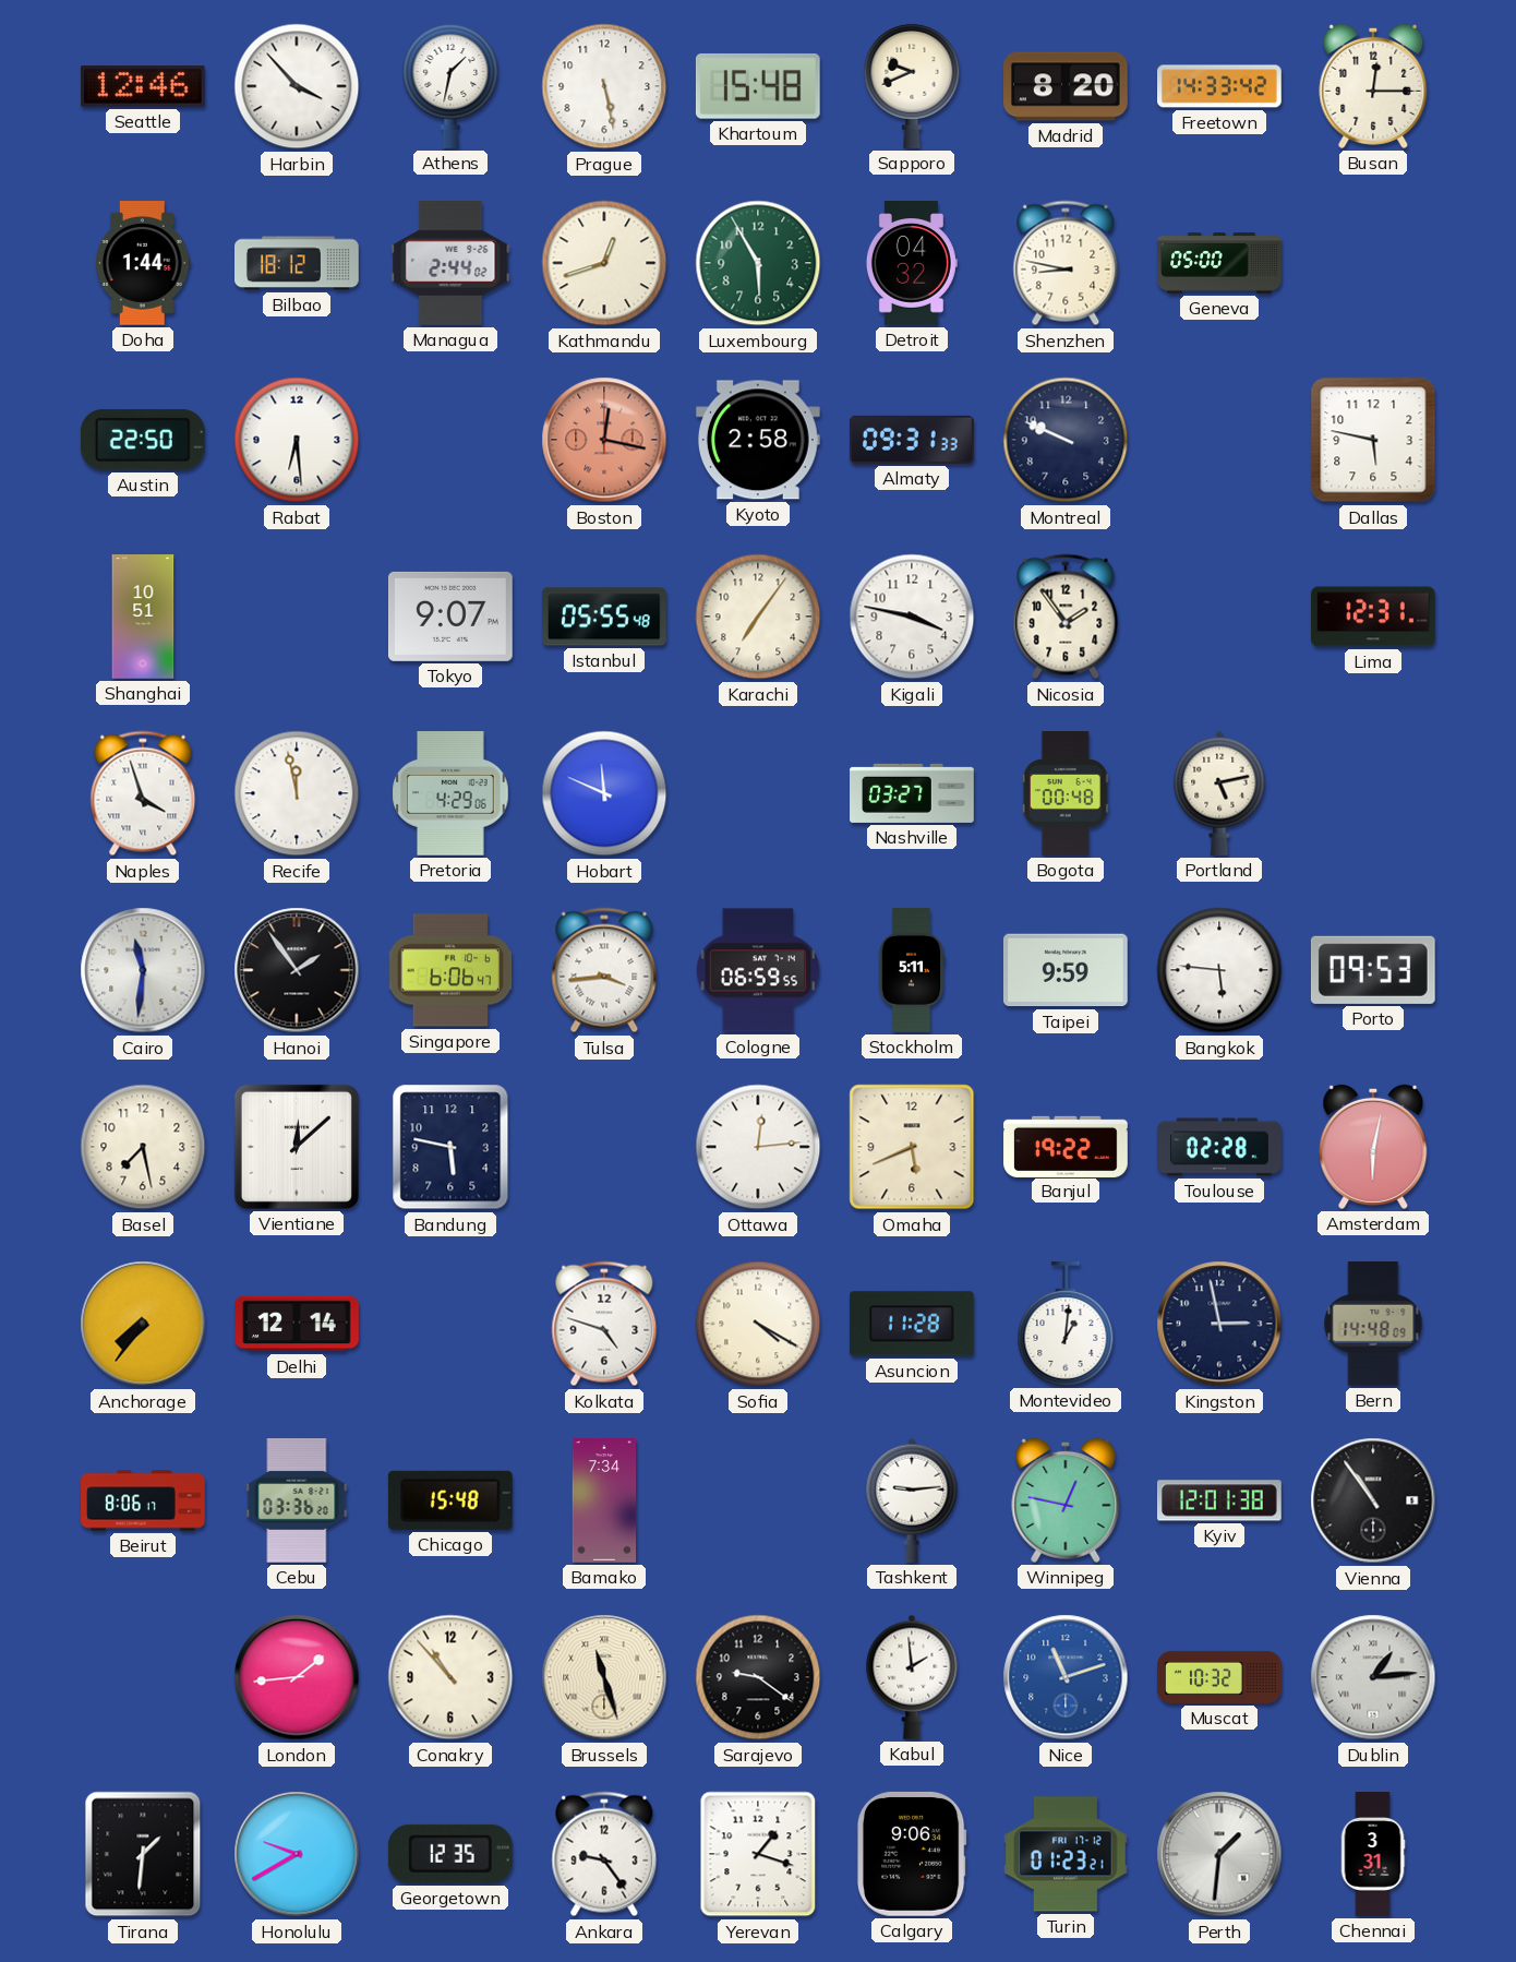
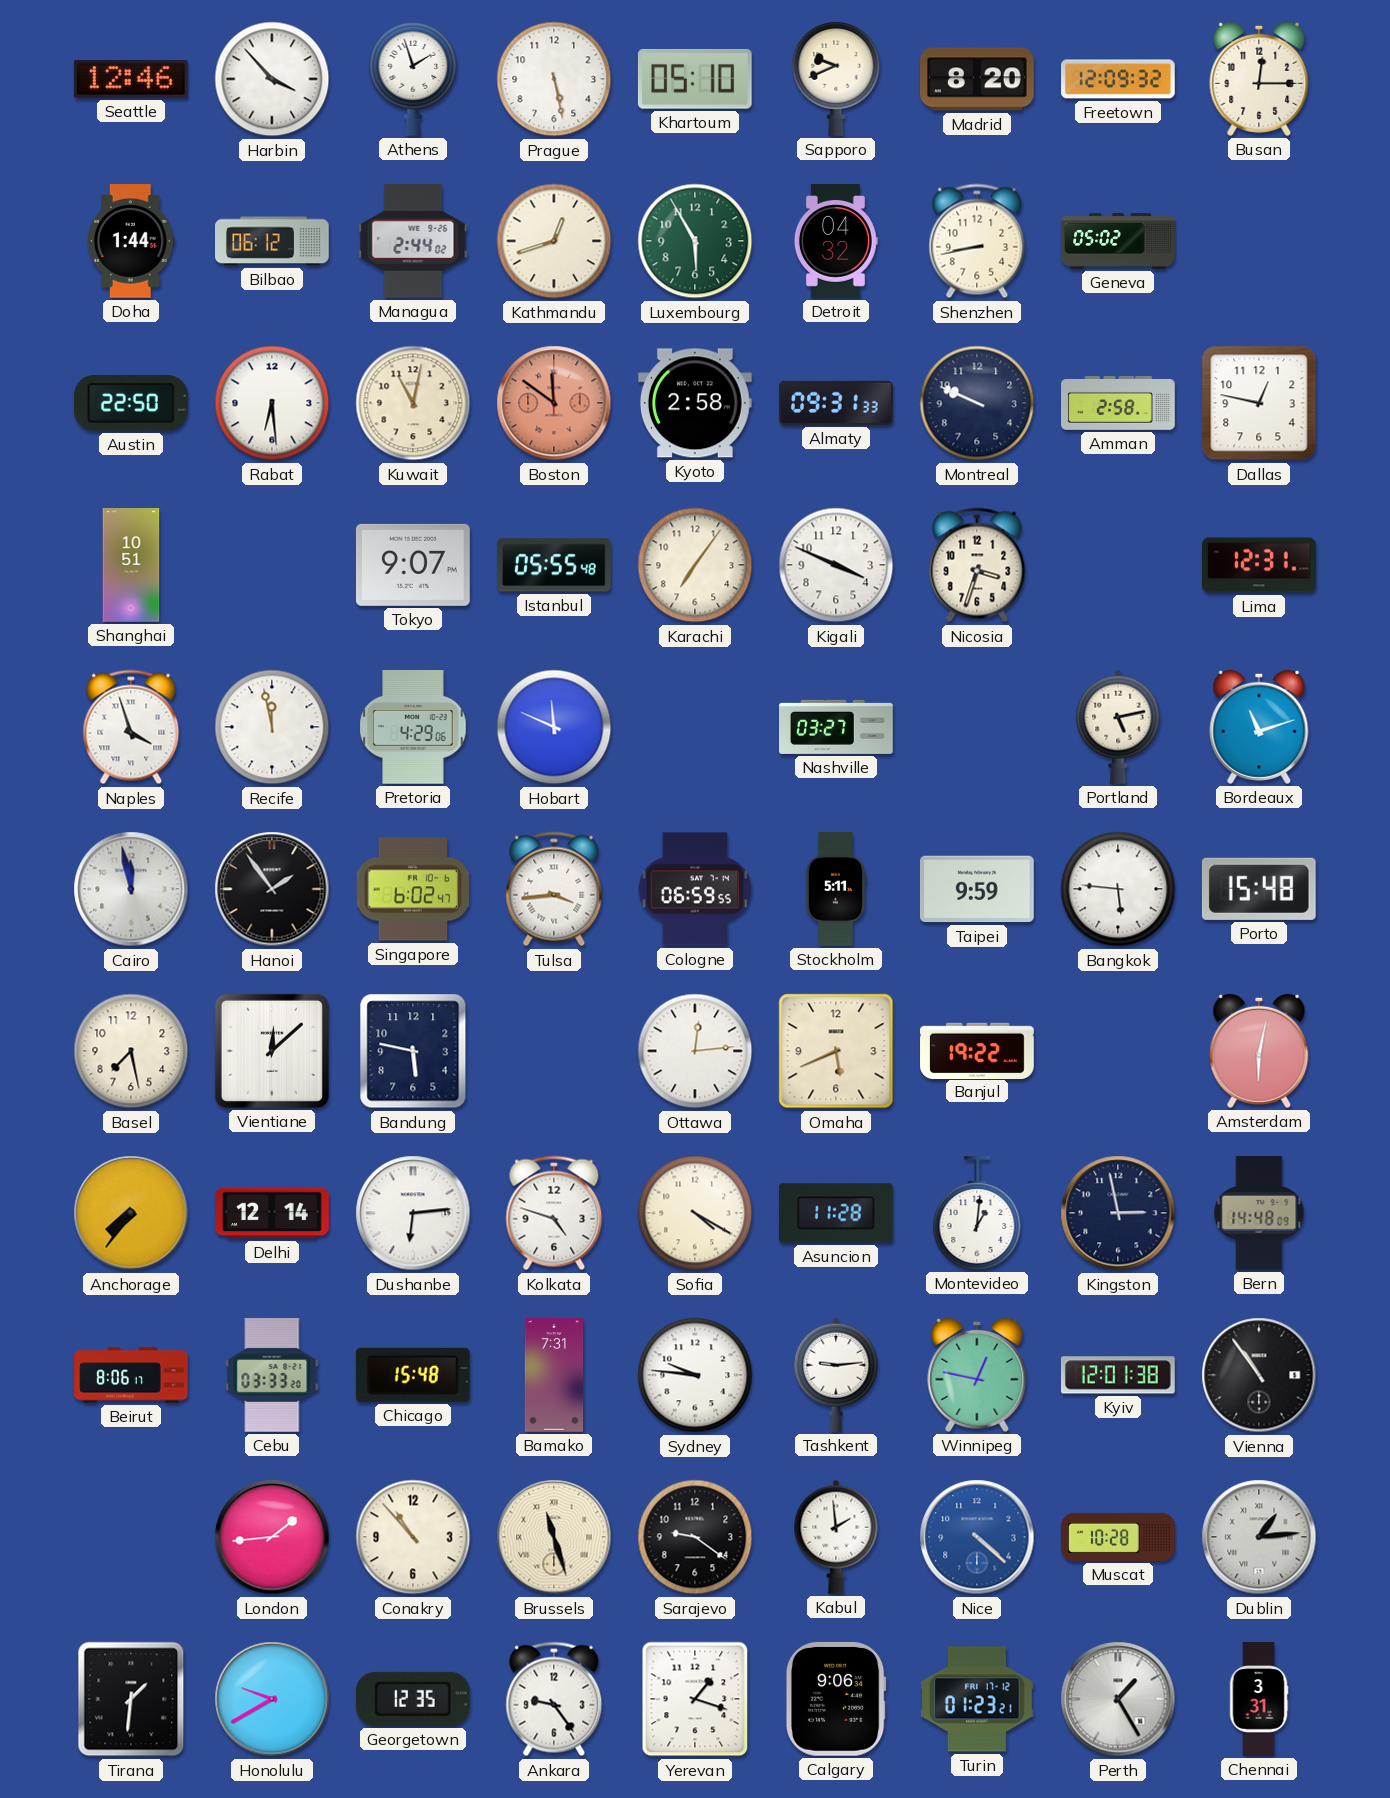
Athens: 1:32 -> 1:57
Khartoum: 15:48 -> 05:10
Freetown: 14:33 -> 12:09
Bilbao: 18:12 -> 06:12
Shenzhen: 8:47 -> 8:43
Geneva: 05:00 -> 05:02
Kuwait: none -> 11:02
Boston: 12:17 -> 11:51
Amman: none -> 2:58
Dallas: 5:47 -> 12:47
Kigali: 3:47 -> 3:49
Nicosia: 1:54 -> 3:33
Bogota: 00:48 -> none
Bordeaux: none -> 11:12
Cairo: 11:31 -> 11:58
Singapore: 6:06 -> 6:02
Porto: 09:53 -> 15:48
Toulouse: 02:28 -> none
Dushanbe: none -> 6:14
Cebu: 03:36 -> 03:33
Bamako: 7:34 -> 7:31
Sydney: none -> 9:46
Nice: 11:12 -> 4:22
Muscat: 10:32 -> 10:28
Perth: 1:31 -> 1:25
